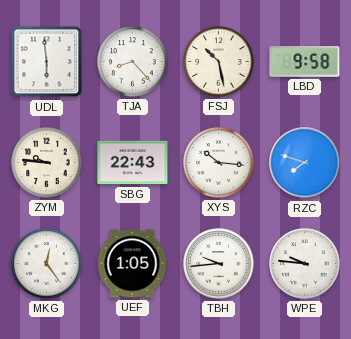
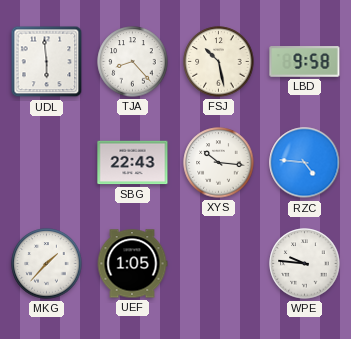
ZYM: 9:46 -> none
RZC: 7:48 -> 4:46
MKG: 12:24 -> 1:37
TBH: 9:44 -> none
